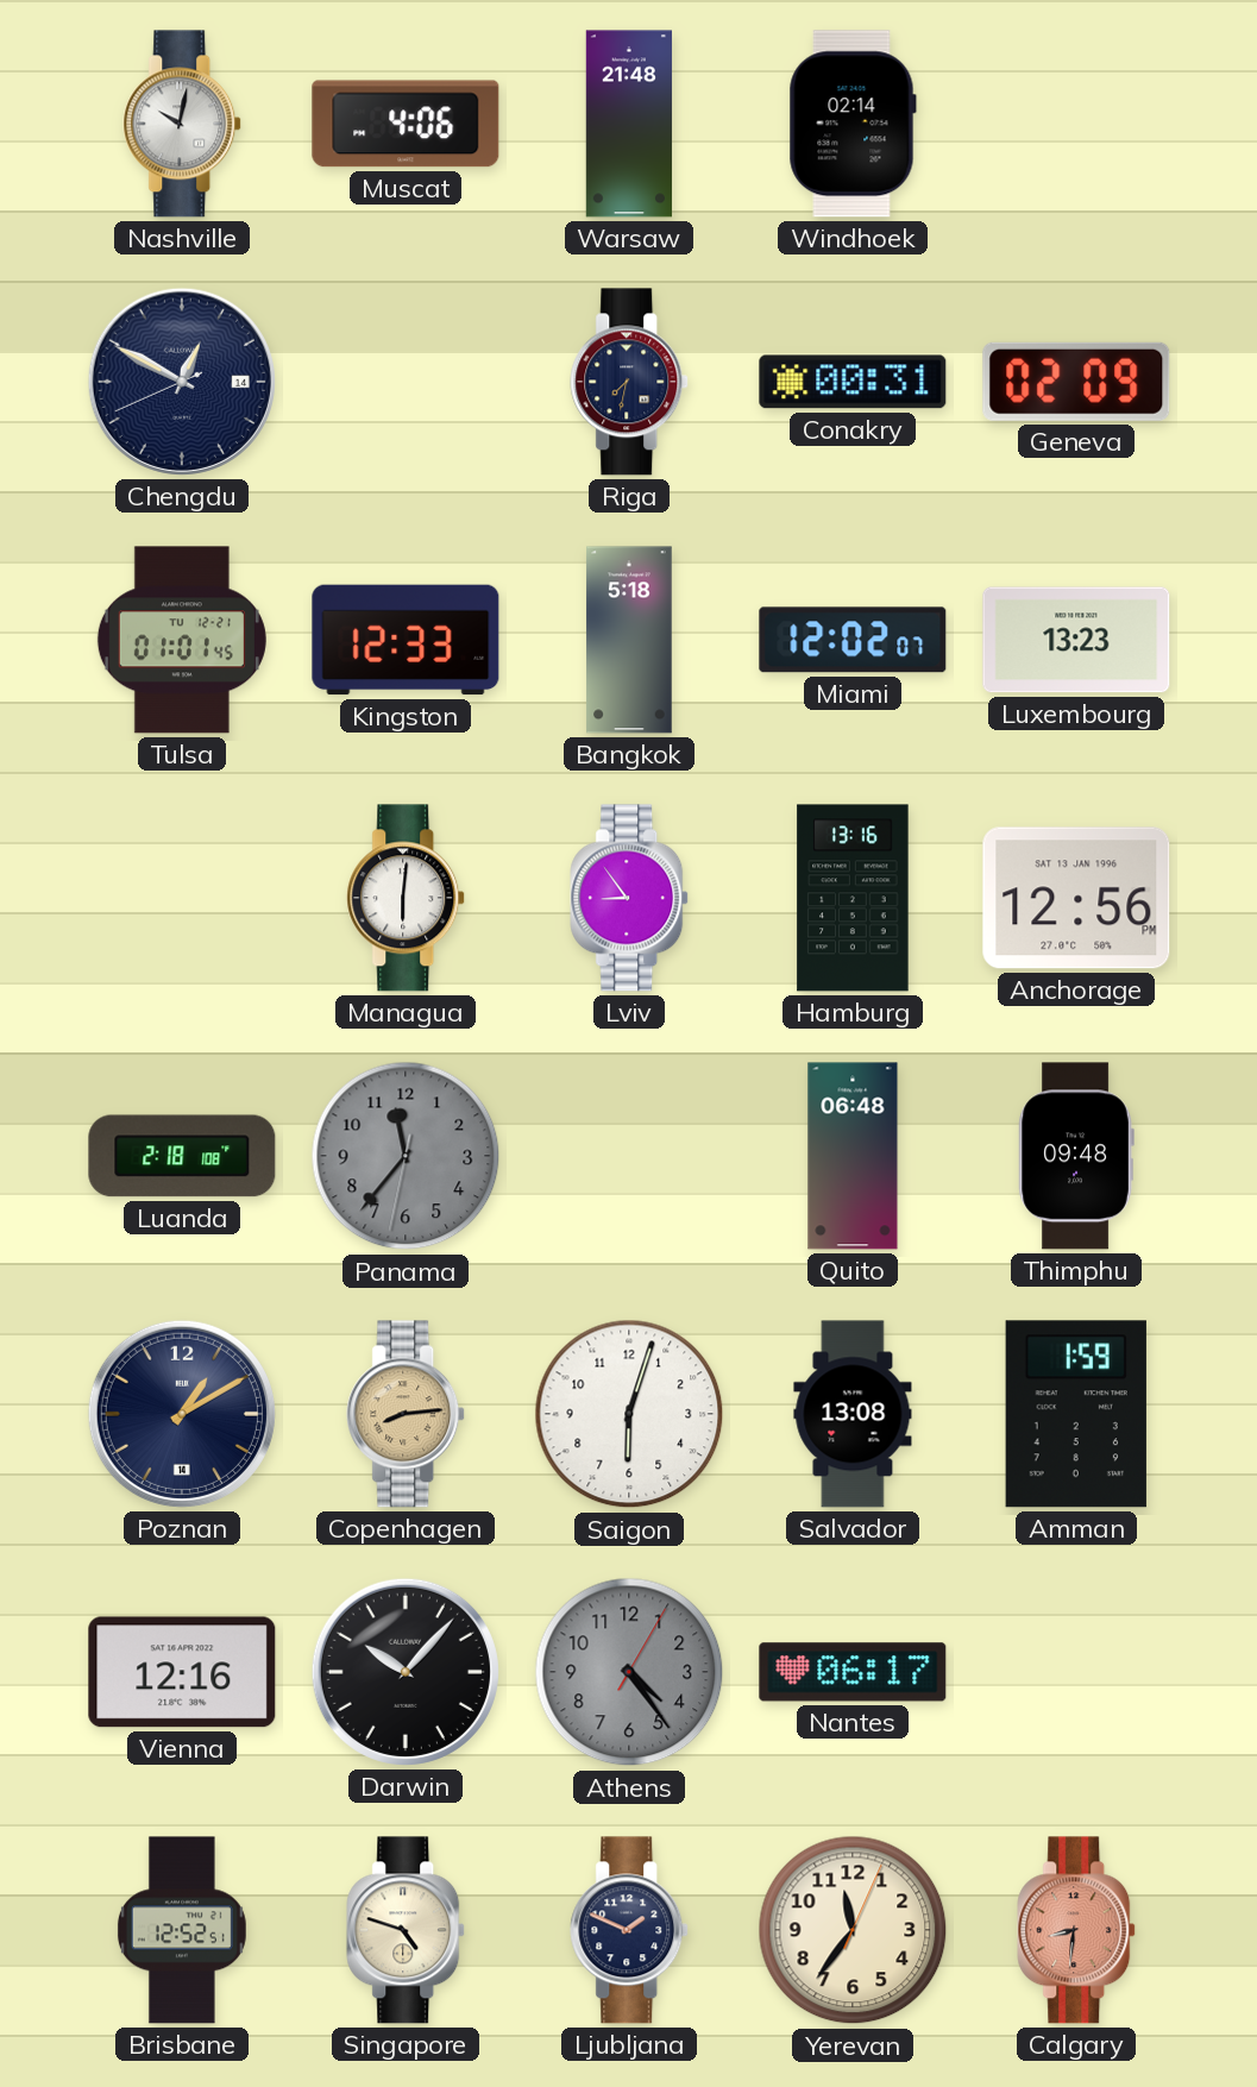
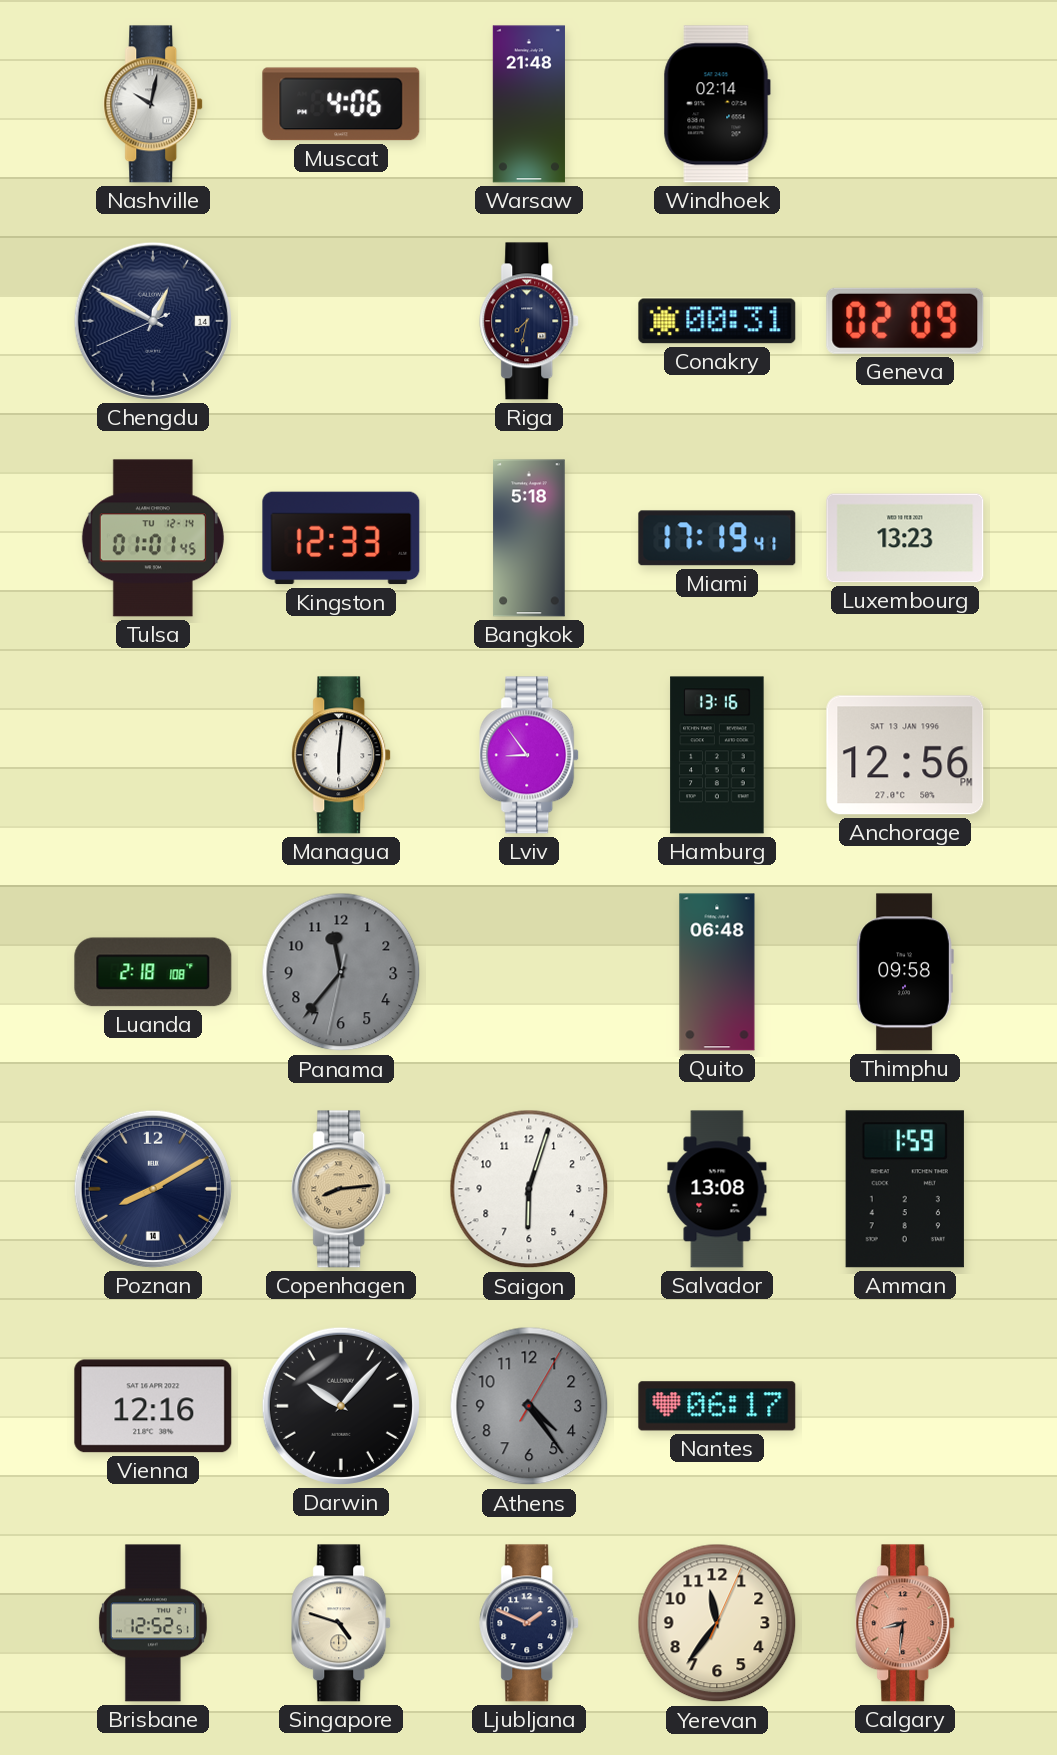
Tulsa date: TU 12-21 -> TU 12-14
Miami: 12:02 -> 17:19
Thimphu: 09:48 -> 09:58
Poznan: 1:10 -> 8:10
